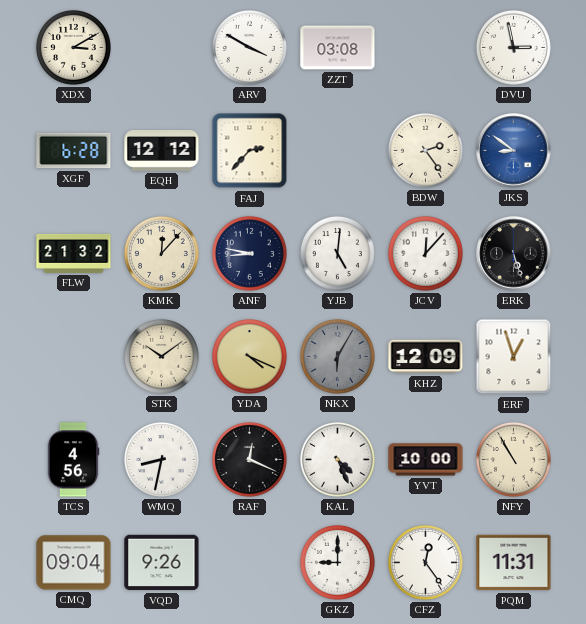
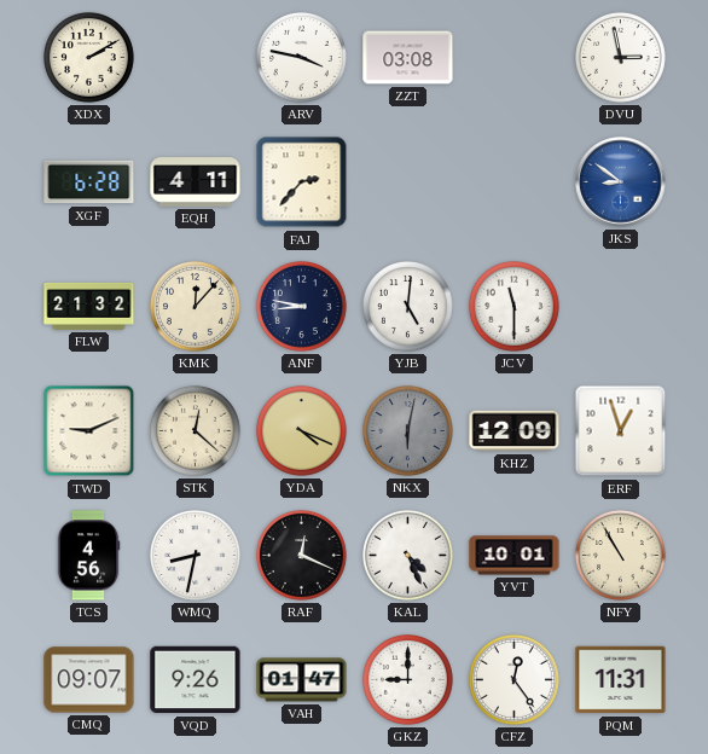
XDX: 3:10 -> 2:10
ARV: 3:50 -> 3:47
EQH: 12:12 -> 4:11
BDW: 2:24 -> none
JCV: 12:07 -> 11:30
ERK: 5:27 -> none
TWD: none -> 9:11
STK: 10:09 -> 12:22
NKX: 6:05 -> 6:02
YVT: 10:00 -> 10:01
CMQ: 09:04 -> 09:07
VAH: none -> 01:47
